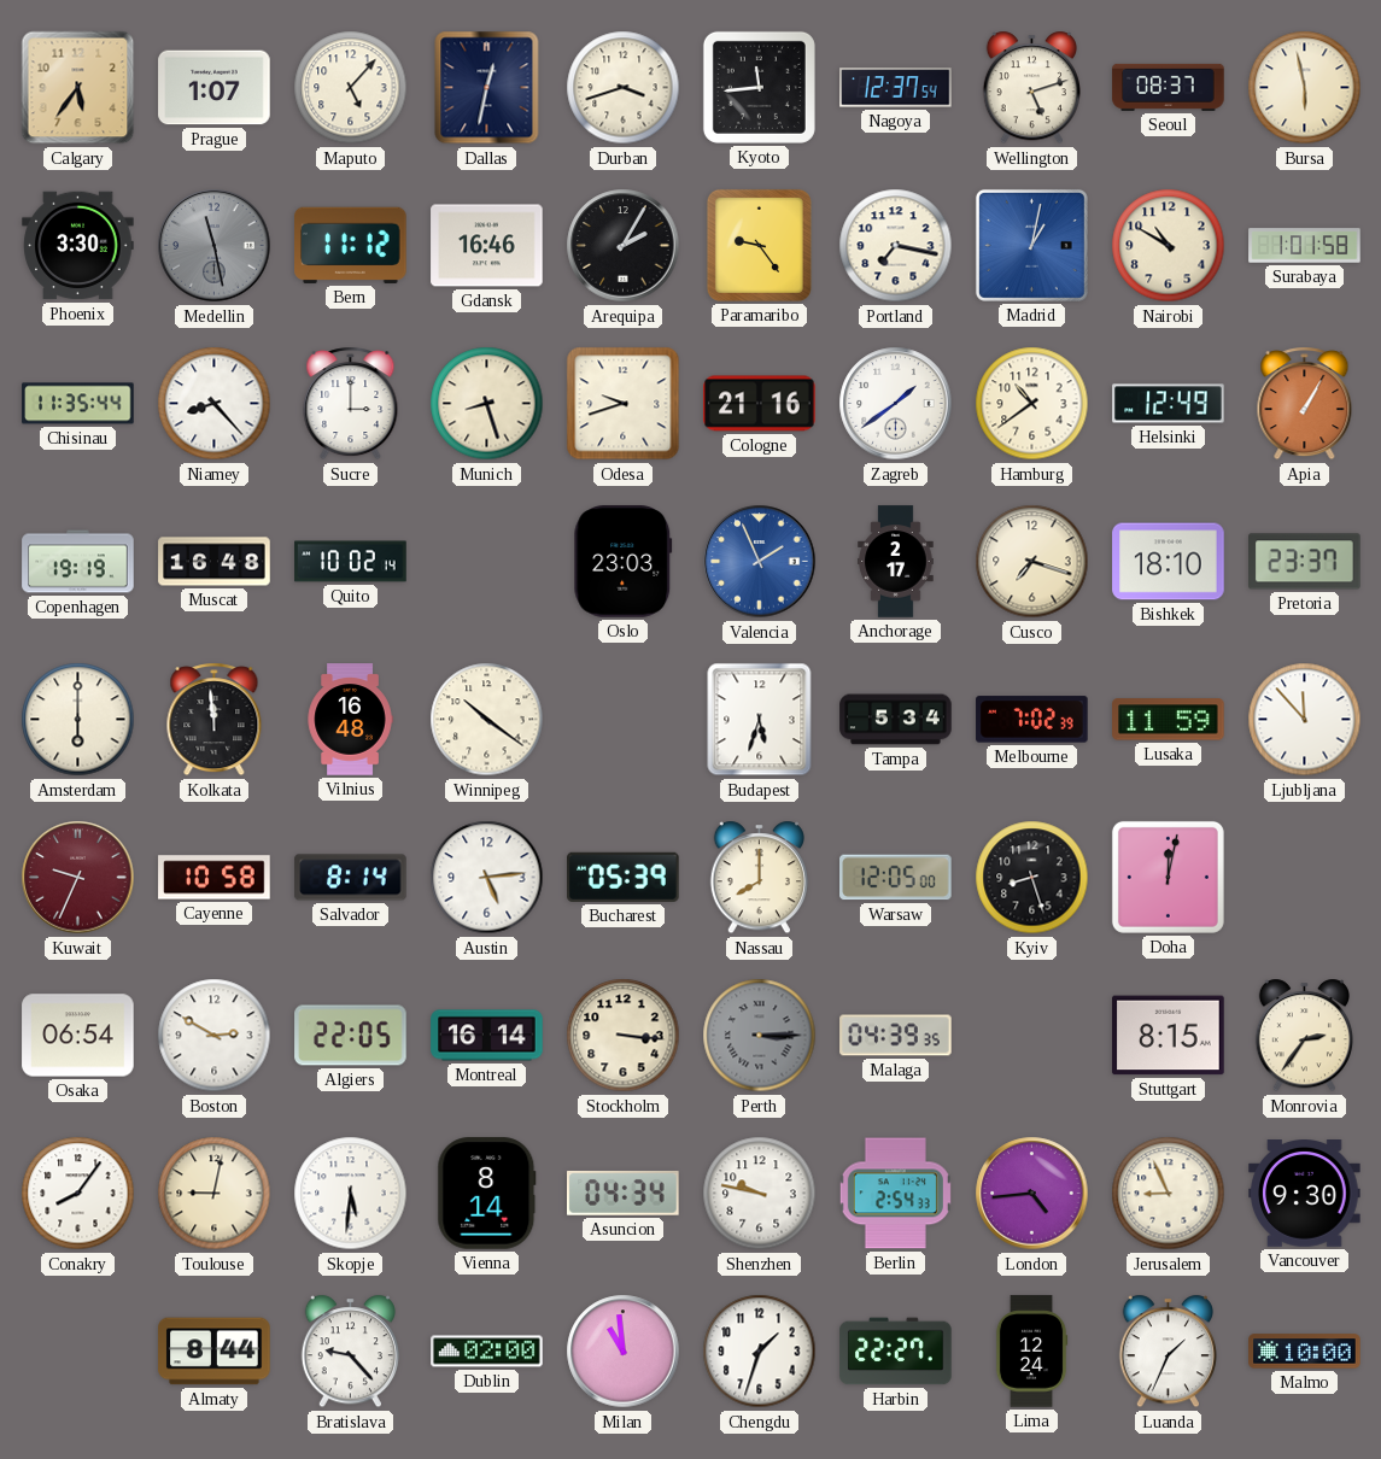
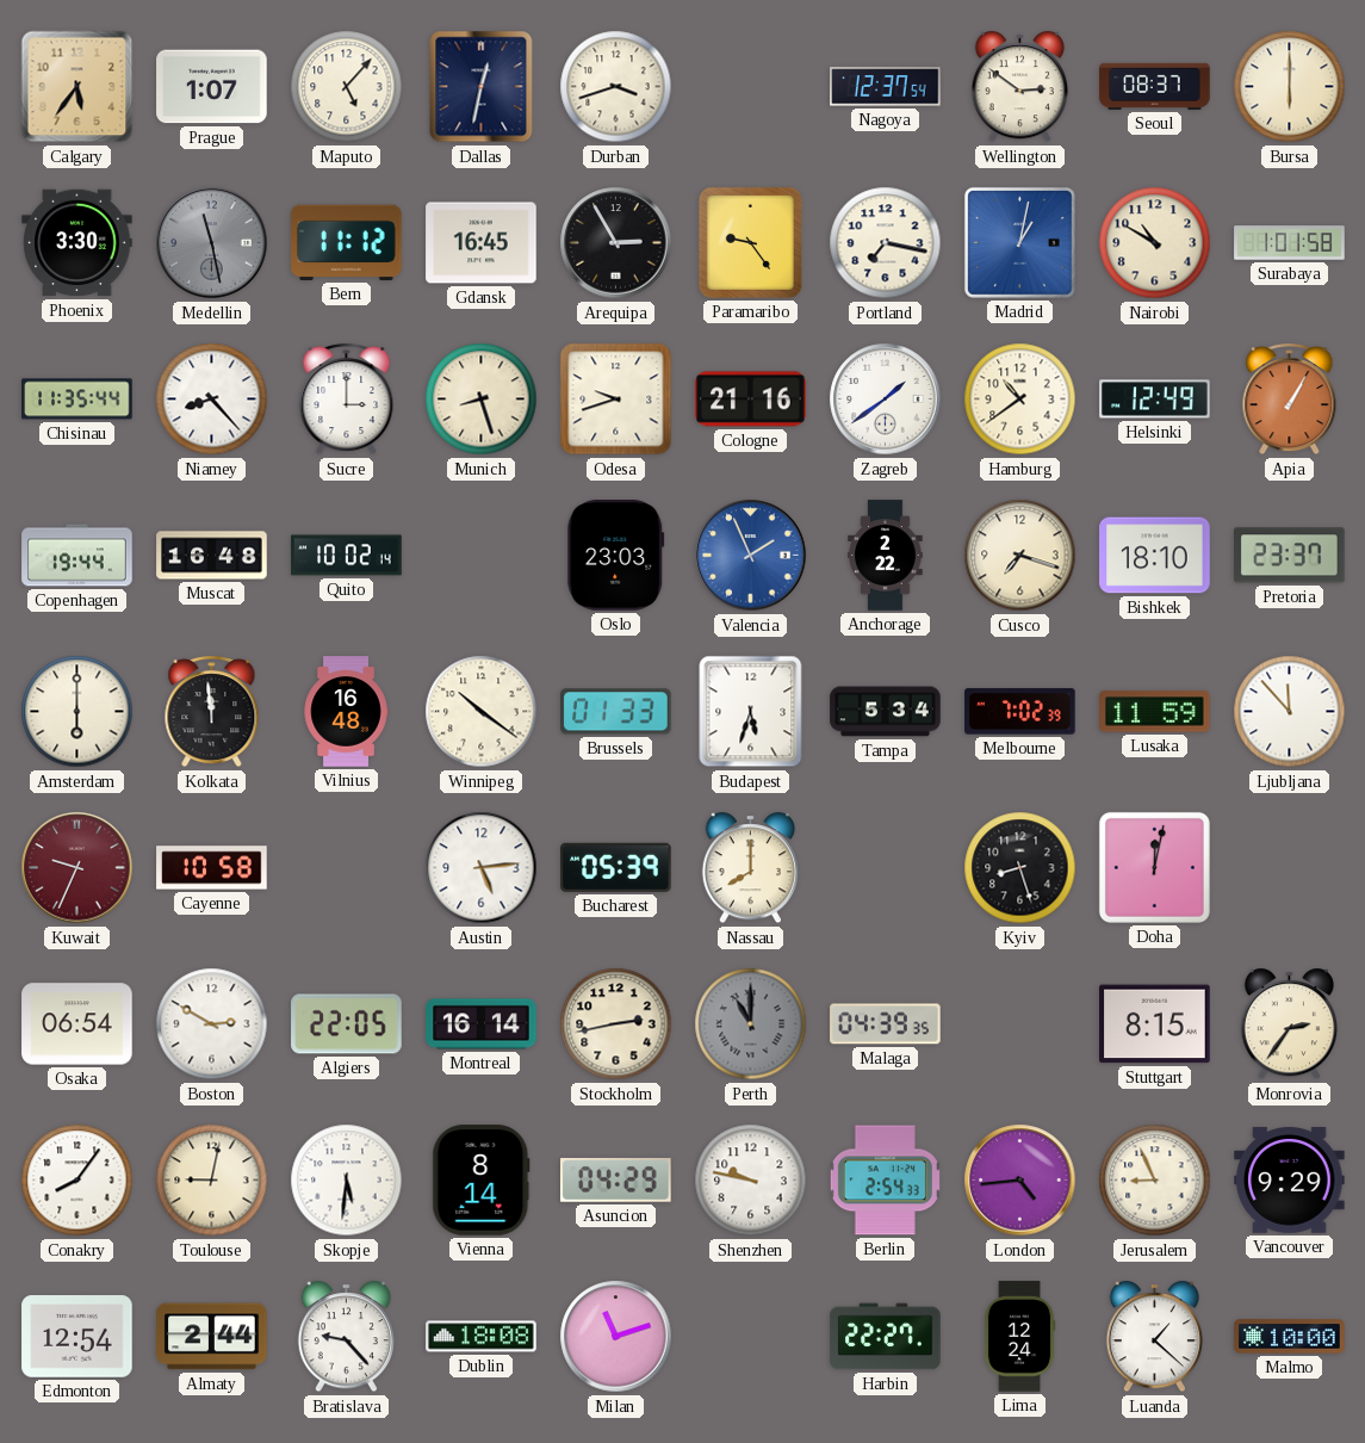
Kyoto: 11:44 -> none
Wellington: 5:12 -> 2:51
Bursa: 5:58 -> 6:00
Gdansk: 16:46 -> 16:45
Arequipa: 2:05 -> 2:55
Copenhagen: 19:19 -> 19:44
Anchorage: 2:17 -> 2:22
Brussels: none -> 01:33
Salvador: 8:14 -> none
Warsaw: 12:05 -> none
Stockholm: 3:16 -> 2:43
Perth: 3:15 -> 11:00
Asuncion: 04:34 -> 04:29
Vancouver: 9:30 -> 9:29
Edmonton: none -> 12:54
Almaty: 8:44 -> 2:44
Dublin: 02:00 -> 18:08
Milan: 10:59 -> 11:12
Chengdu: 1:33 -> none
Luanda: 1:34 -> 1:22
